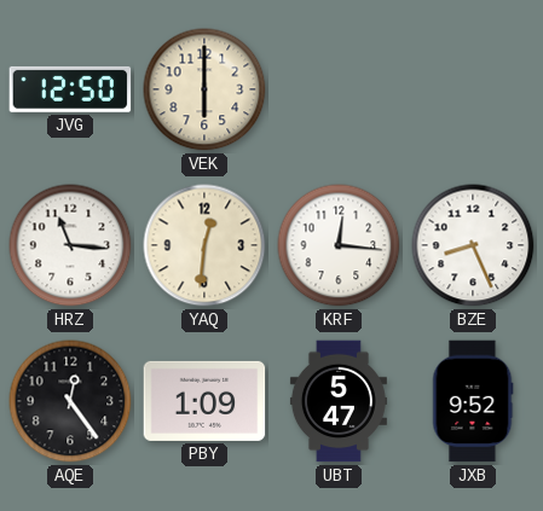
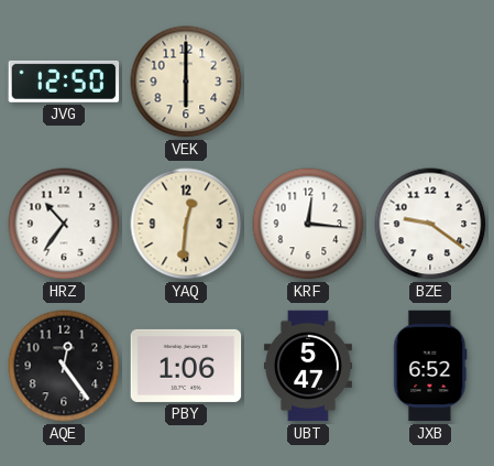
HRZ: 11:16 -> 10:36
BZE: 8:26 -> 9:21
PBY: 1:09 -> 1:06
JXB: 9:52 -> 6:52
